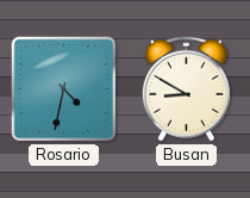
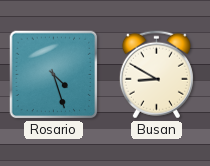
Rosario: 4:32 -> 4:27
